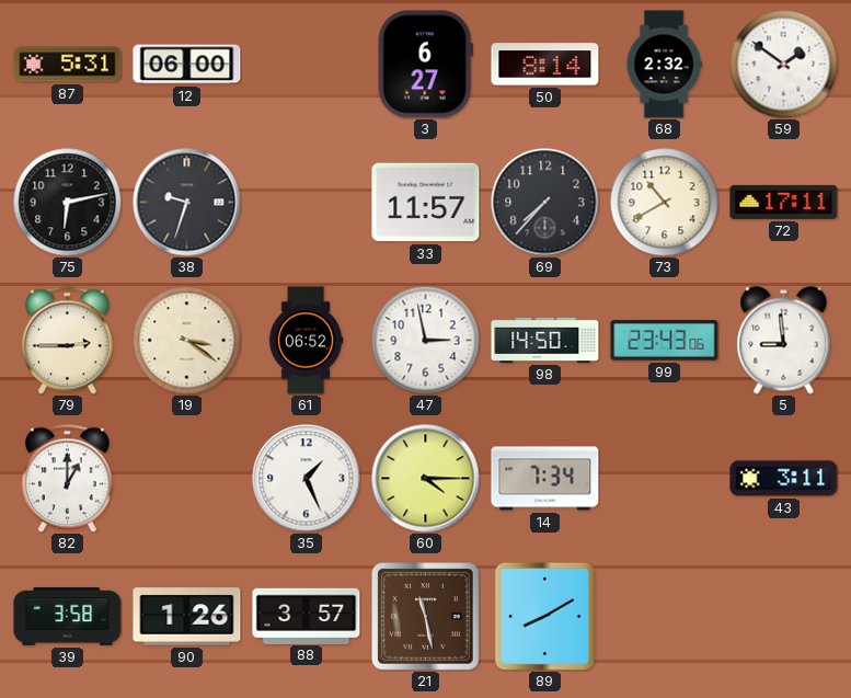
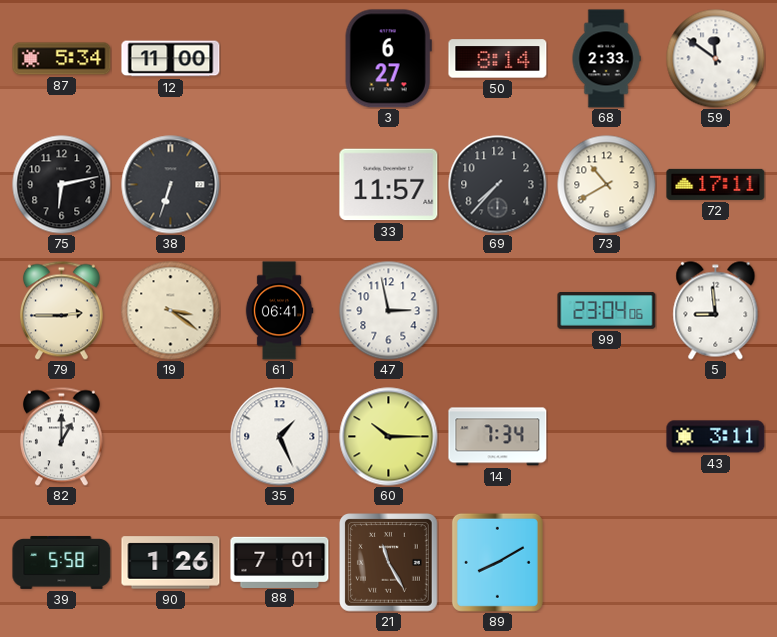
87: 5:31 -> 5:34
12: 06:00 -> 11:00
68: 2:32 -> 2:33
59: 1:51 -> 11:51
38: 9:33 -> 6:33
61: 06:52 -> 06:41
98: 14:50 -> none
99: 23:43 -> 23:04
60: 4:15 -> 10:15
39: 3:58 -> 5:58
88: 3:57 -> 7:01
21: 11:28 -> 11:25
